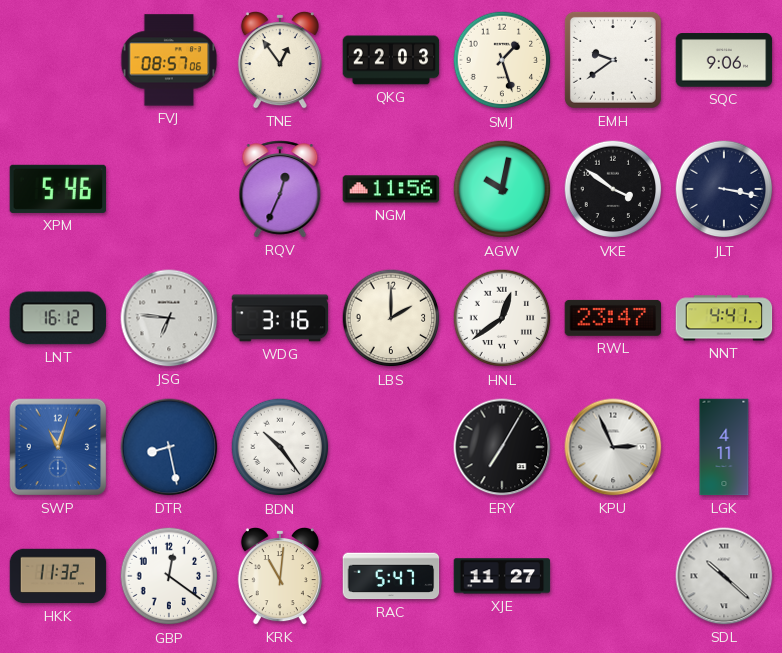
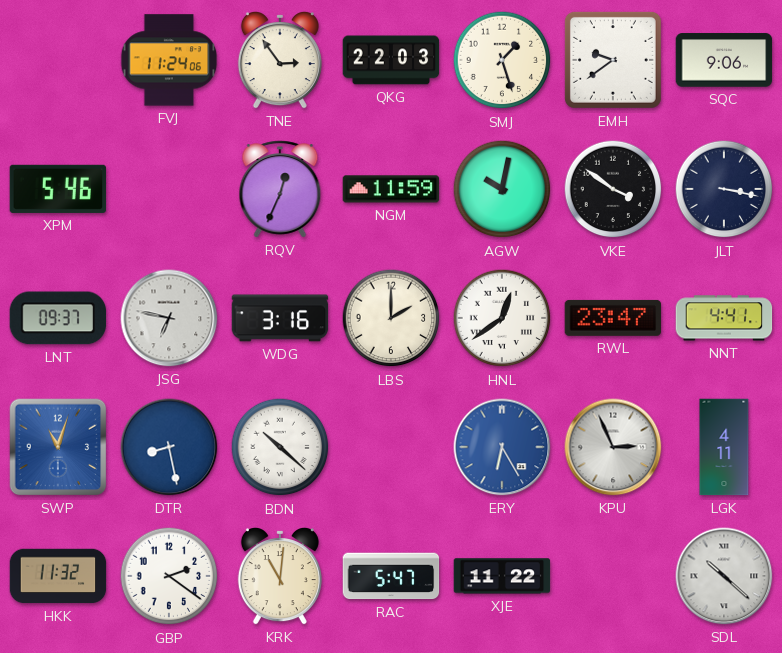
FVJ: 08:57 -> 11:24
TNE: 12:54 -> 2:54
NGM: 11:56 -> 11:59
LNT: 16:12 -> 09:37
JSG: 6:46 -> 6:47
BDN: 10:24 -> 10:22
ERY: 7:05 -> 6:25
ERY dial: black -> blue
GBP: 12:21 -> 2:21
XJE: 11:27 -> 11:22
